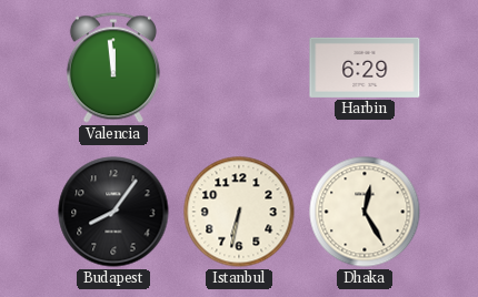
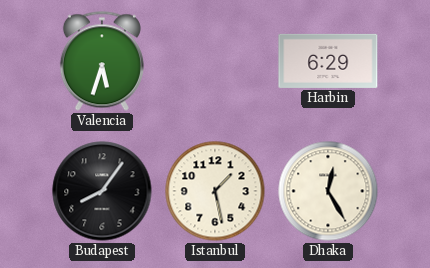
Valencia: 11:59 -> 5:33
Istanbul: 6:32 -> 1:28
